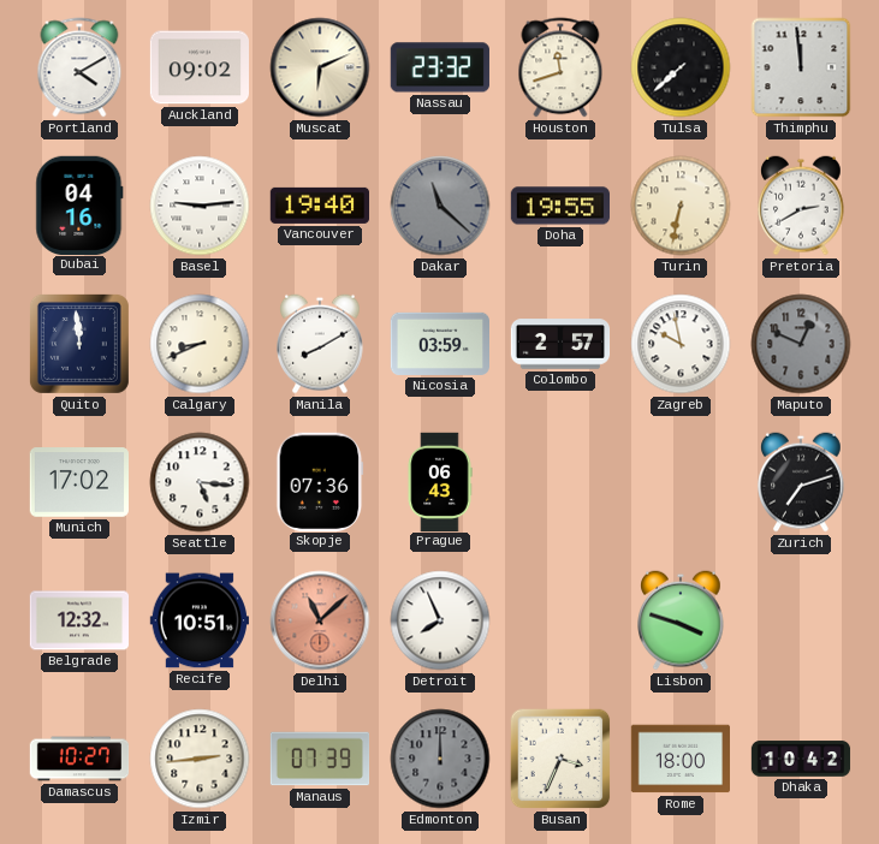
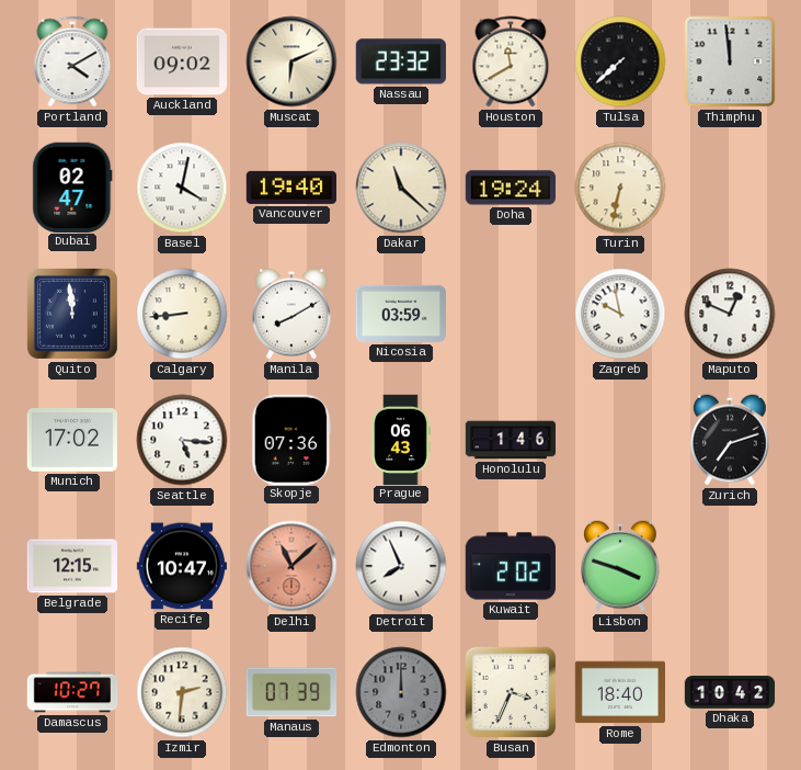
Houston: 11:42 -> 11:40
Dubai: 04:16 -> 02:47
Basel: 9:14 -> 4:02
Dakar dial: grey -> cream
Doha: 19:55 -> 19:24
Pretoria: 2:40 -> none
Calgary: 8:41 -> 8:44
Colombo: 2:57 -> none
Maputo dial: grey -> white
Honolulu: none -> 1:46
Belgrade: 12:32 -> 12:15
Recife: 10:51 -> 10:47
Kuwait: none -> 2:02
Izmir: 2:44 -> 2:31
Rome: 18:00 -> 18:40
